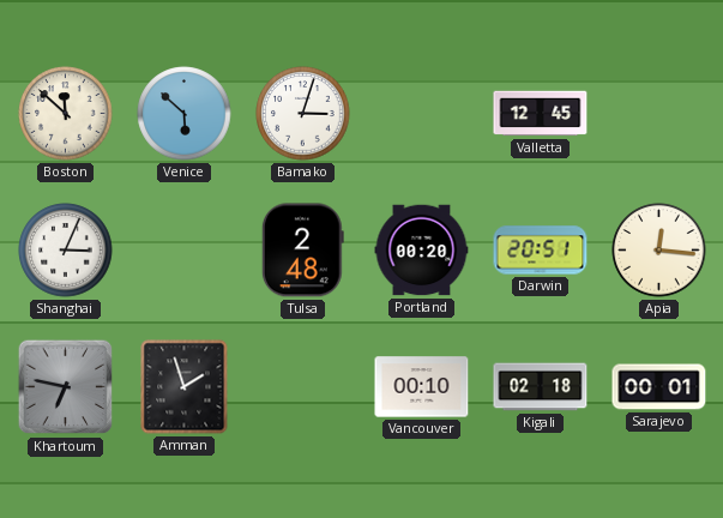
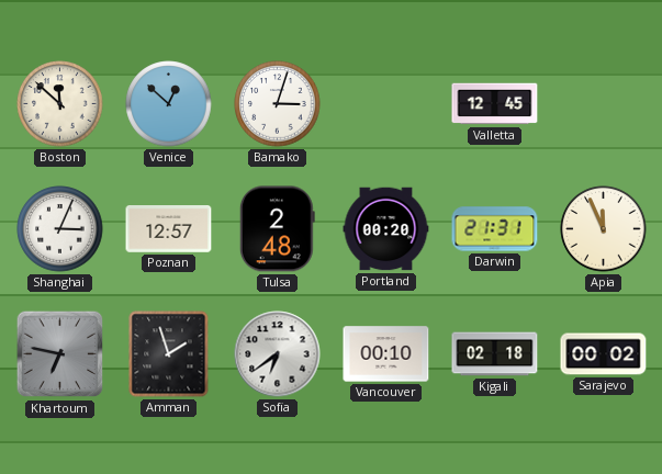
Venice: 5:52 -> 12:52
Poznan: none -> 12:57
Darwin: 20:51 -> 21:31
Apia: 12:16 -> 11:56
Sofia: none -> 6:39
Sarajevo: 00:01 -> 00:02
